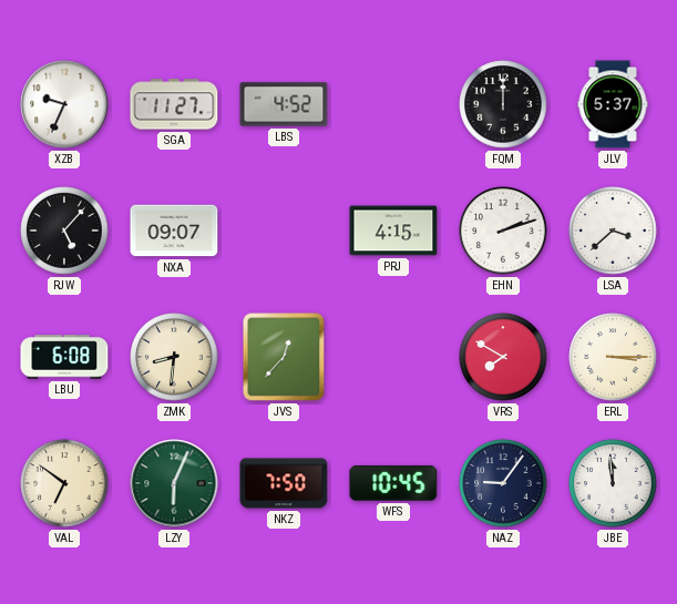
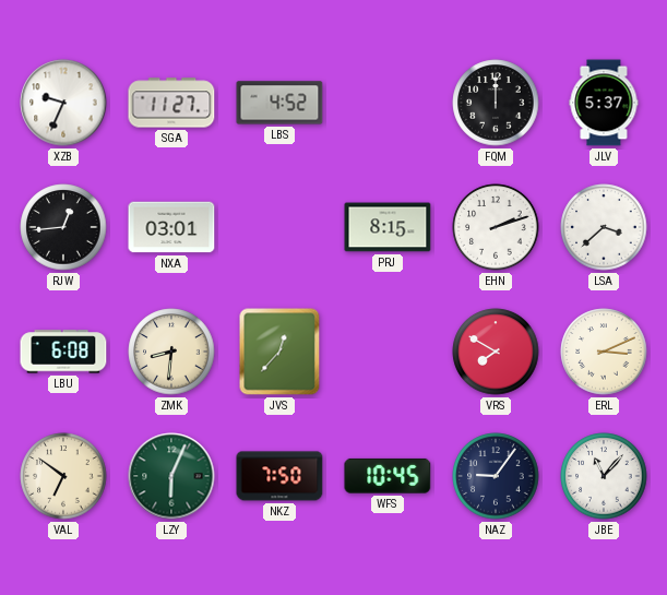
RJW: 5:07 -> 12:44
NXA: 09:07 -> 03:01
PRJ: 4:15 -> 8:15
ERL: 3:15 -> 3:11
JBE: 11:59 -> 11:07
